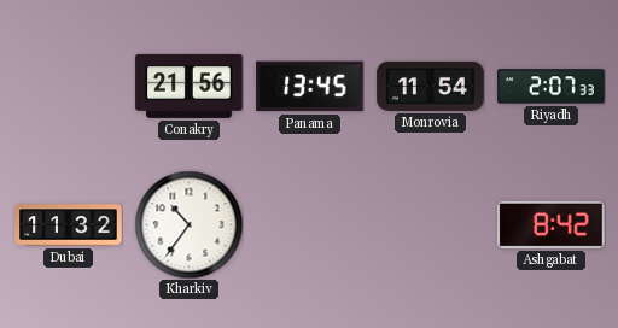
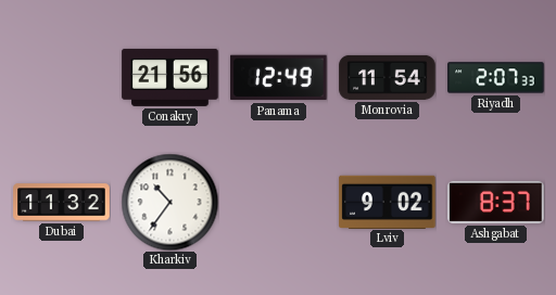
Panama: 13:45 -> 12:49
Lviv: none -> 9:02
Ashgabat: 8:42 -> 8:37
